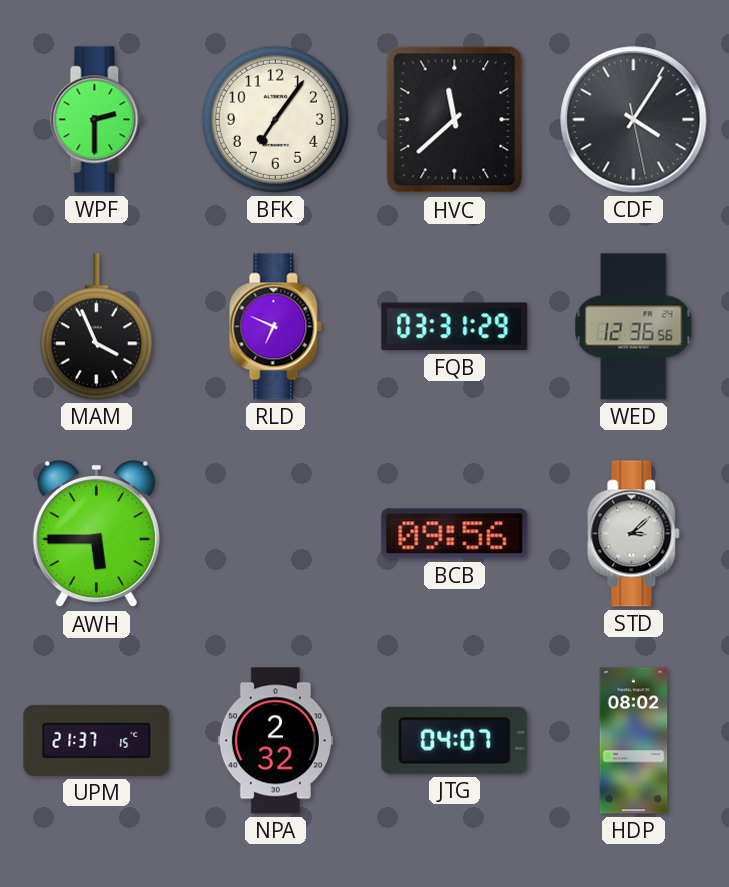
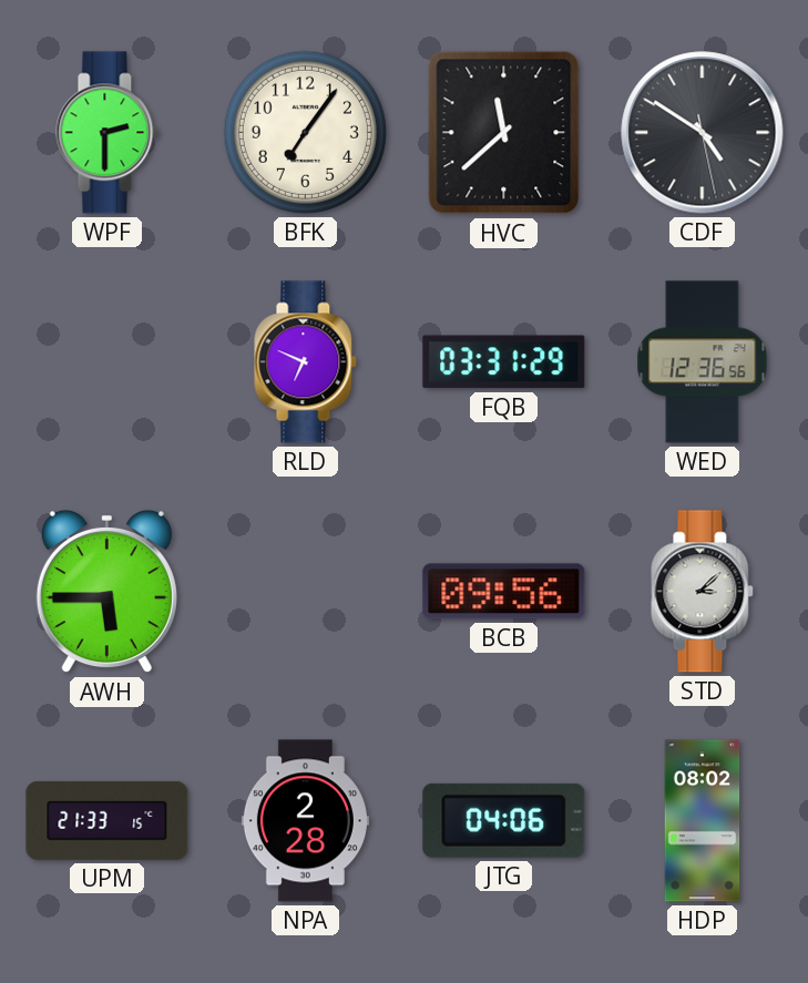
CDF: 4:05 -> 4:50
MAM: 3:56 -> none
UPM: 21:37 -> 21:33
NPA: 2:32 -> 2:28
JTG: 04:07 -> 04:06
